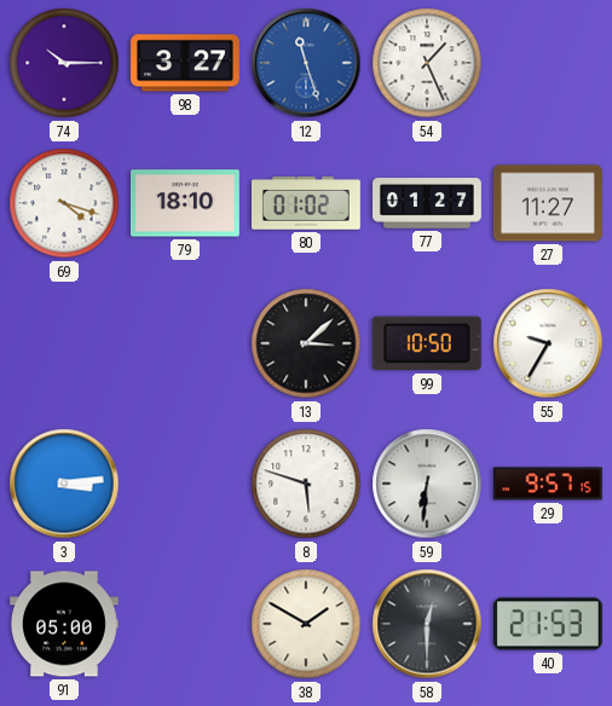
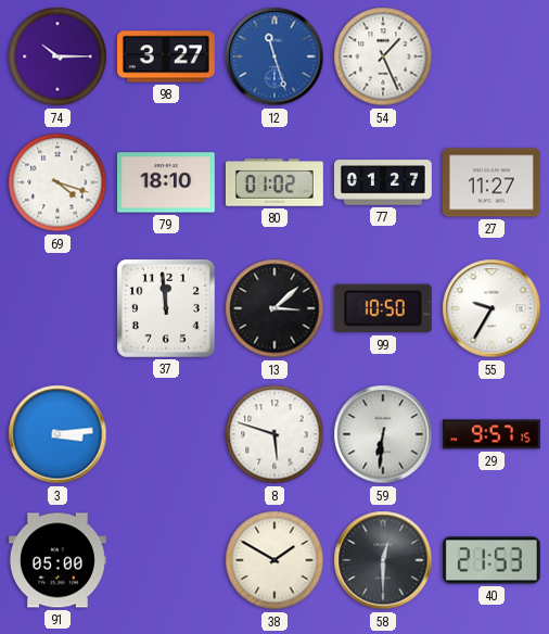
37: none -> 11:59
